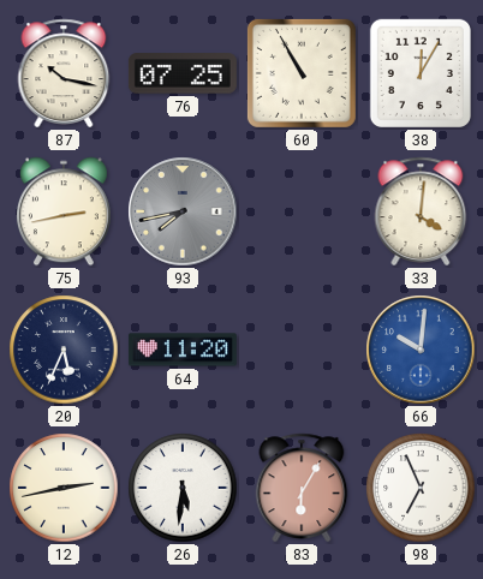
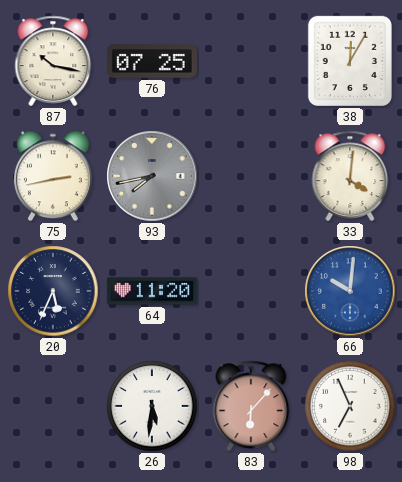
60: 10:55 -> none
12: 2:43 -> none
83: 6:05 -> 6:07
